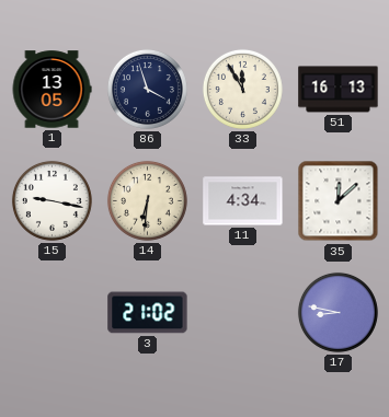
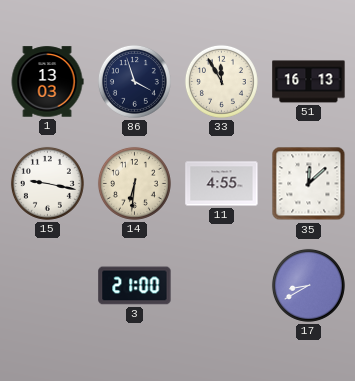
1: 13:05 -> 13:03
11: 4:34 -> 4:55
3: 21:02 -> 21:00
17: 8:47 -> 8:40
